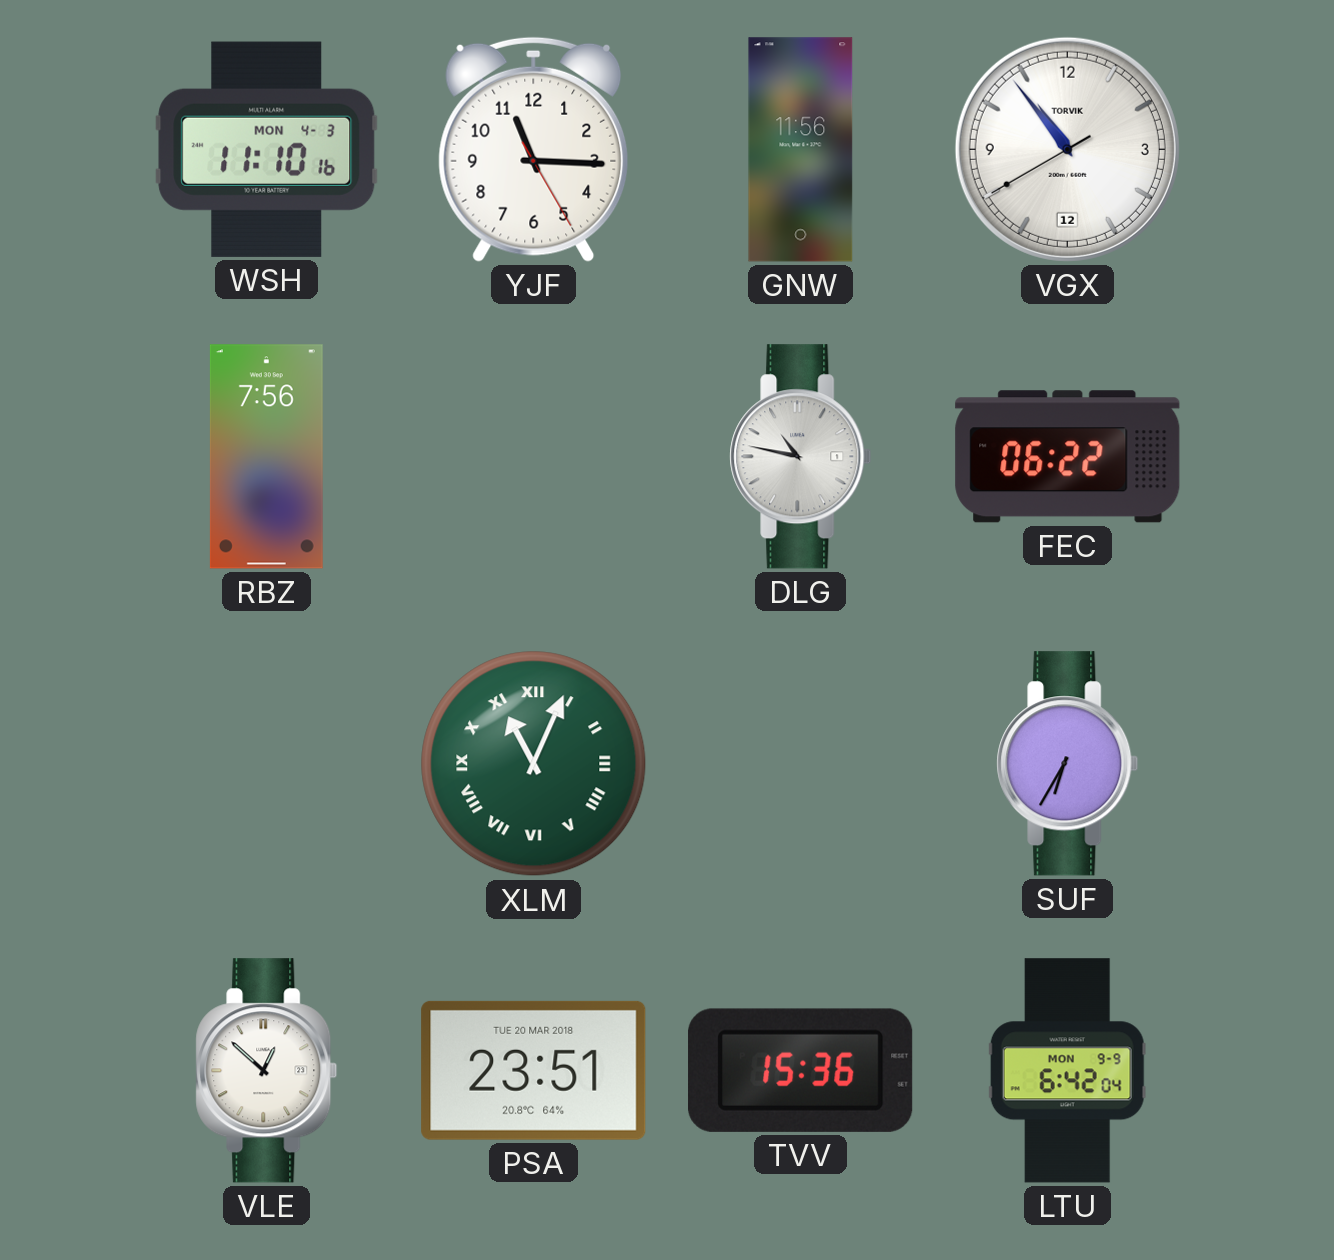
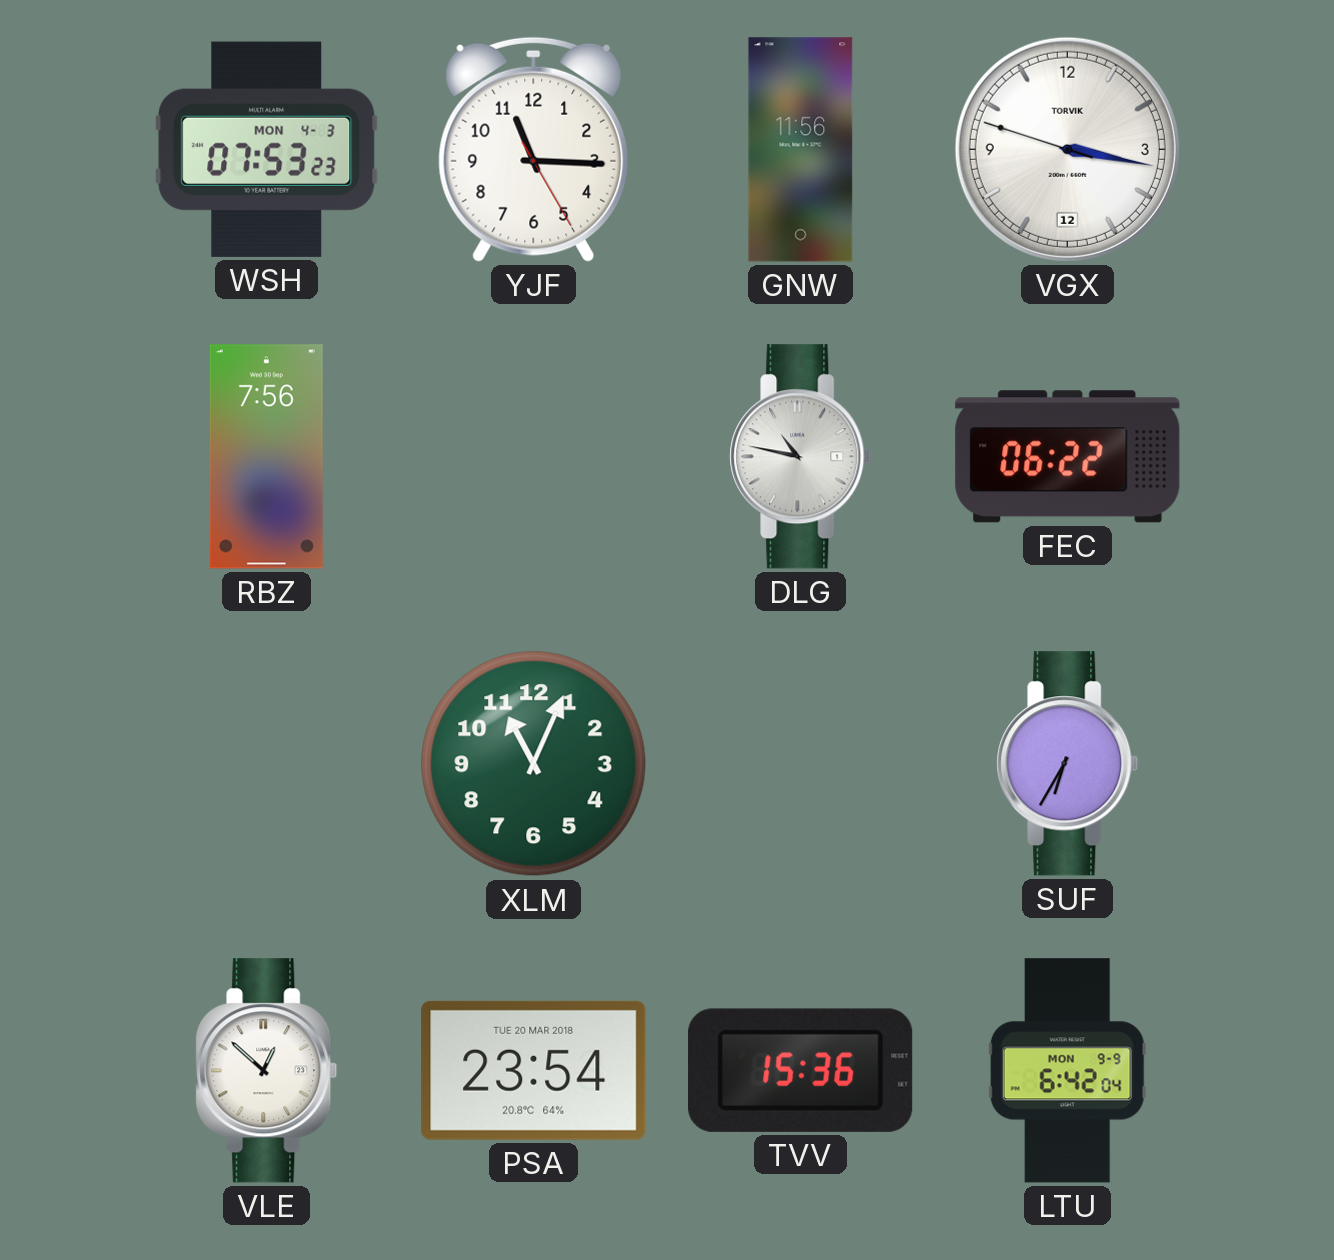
WSH: 11:10 -> 07:53
VGX: 10:53 -> 3:16
XLM numerals: Roman -> Arabic
PSA: 23:51 -> 23:54
